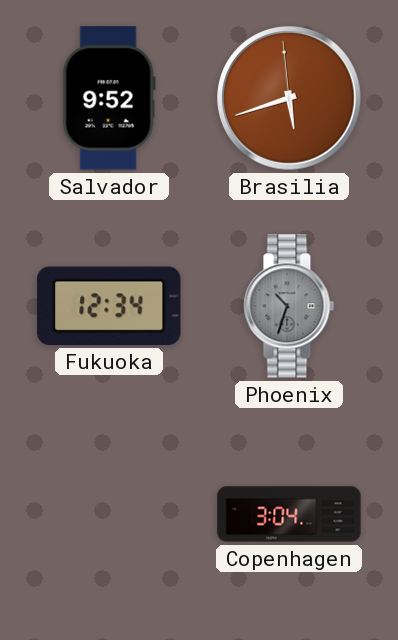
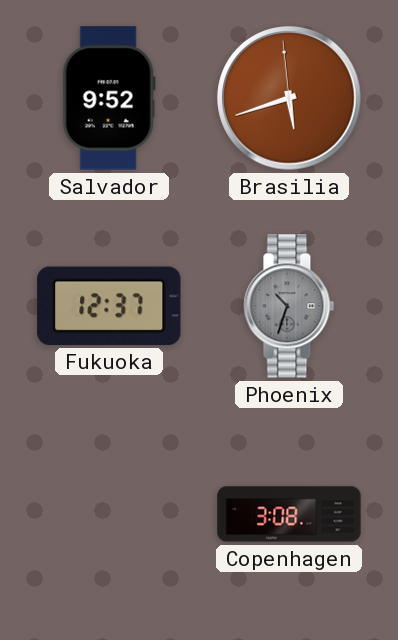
Fukuoka: 12:34 -> 12:37
Copenhagen: 3:04 -> 3:08
